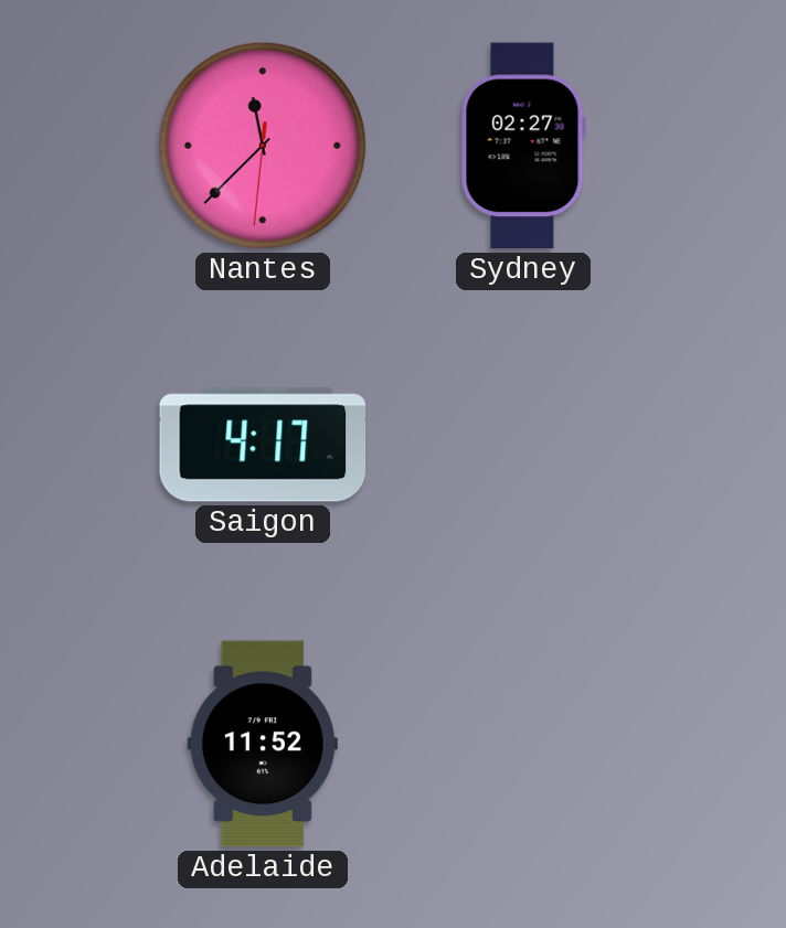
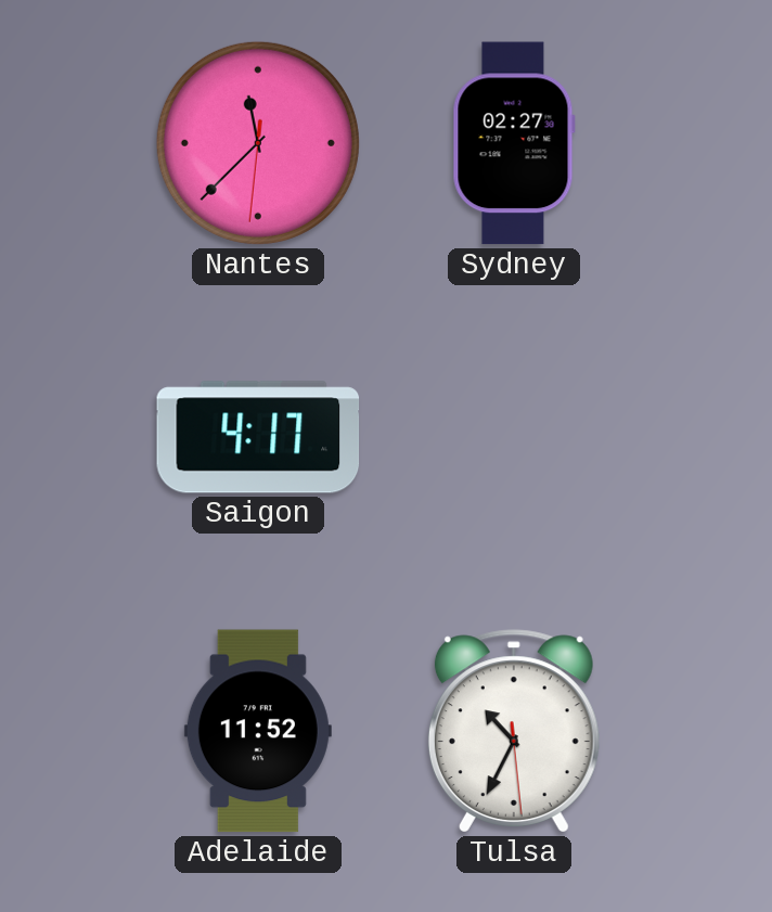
Tulsa: none -> 10:34
